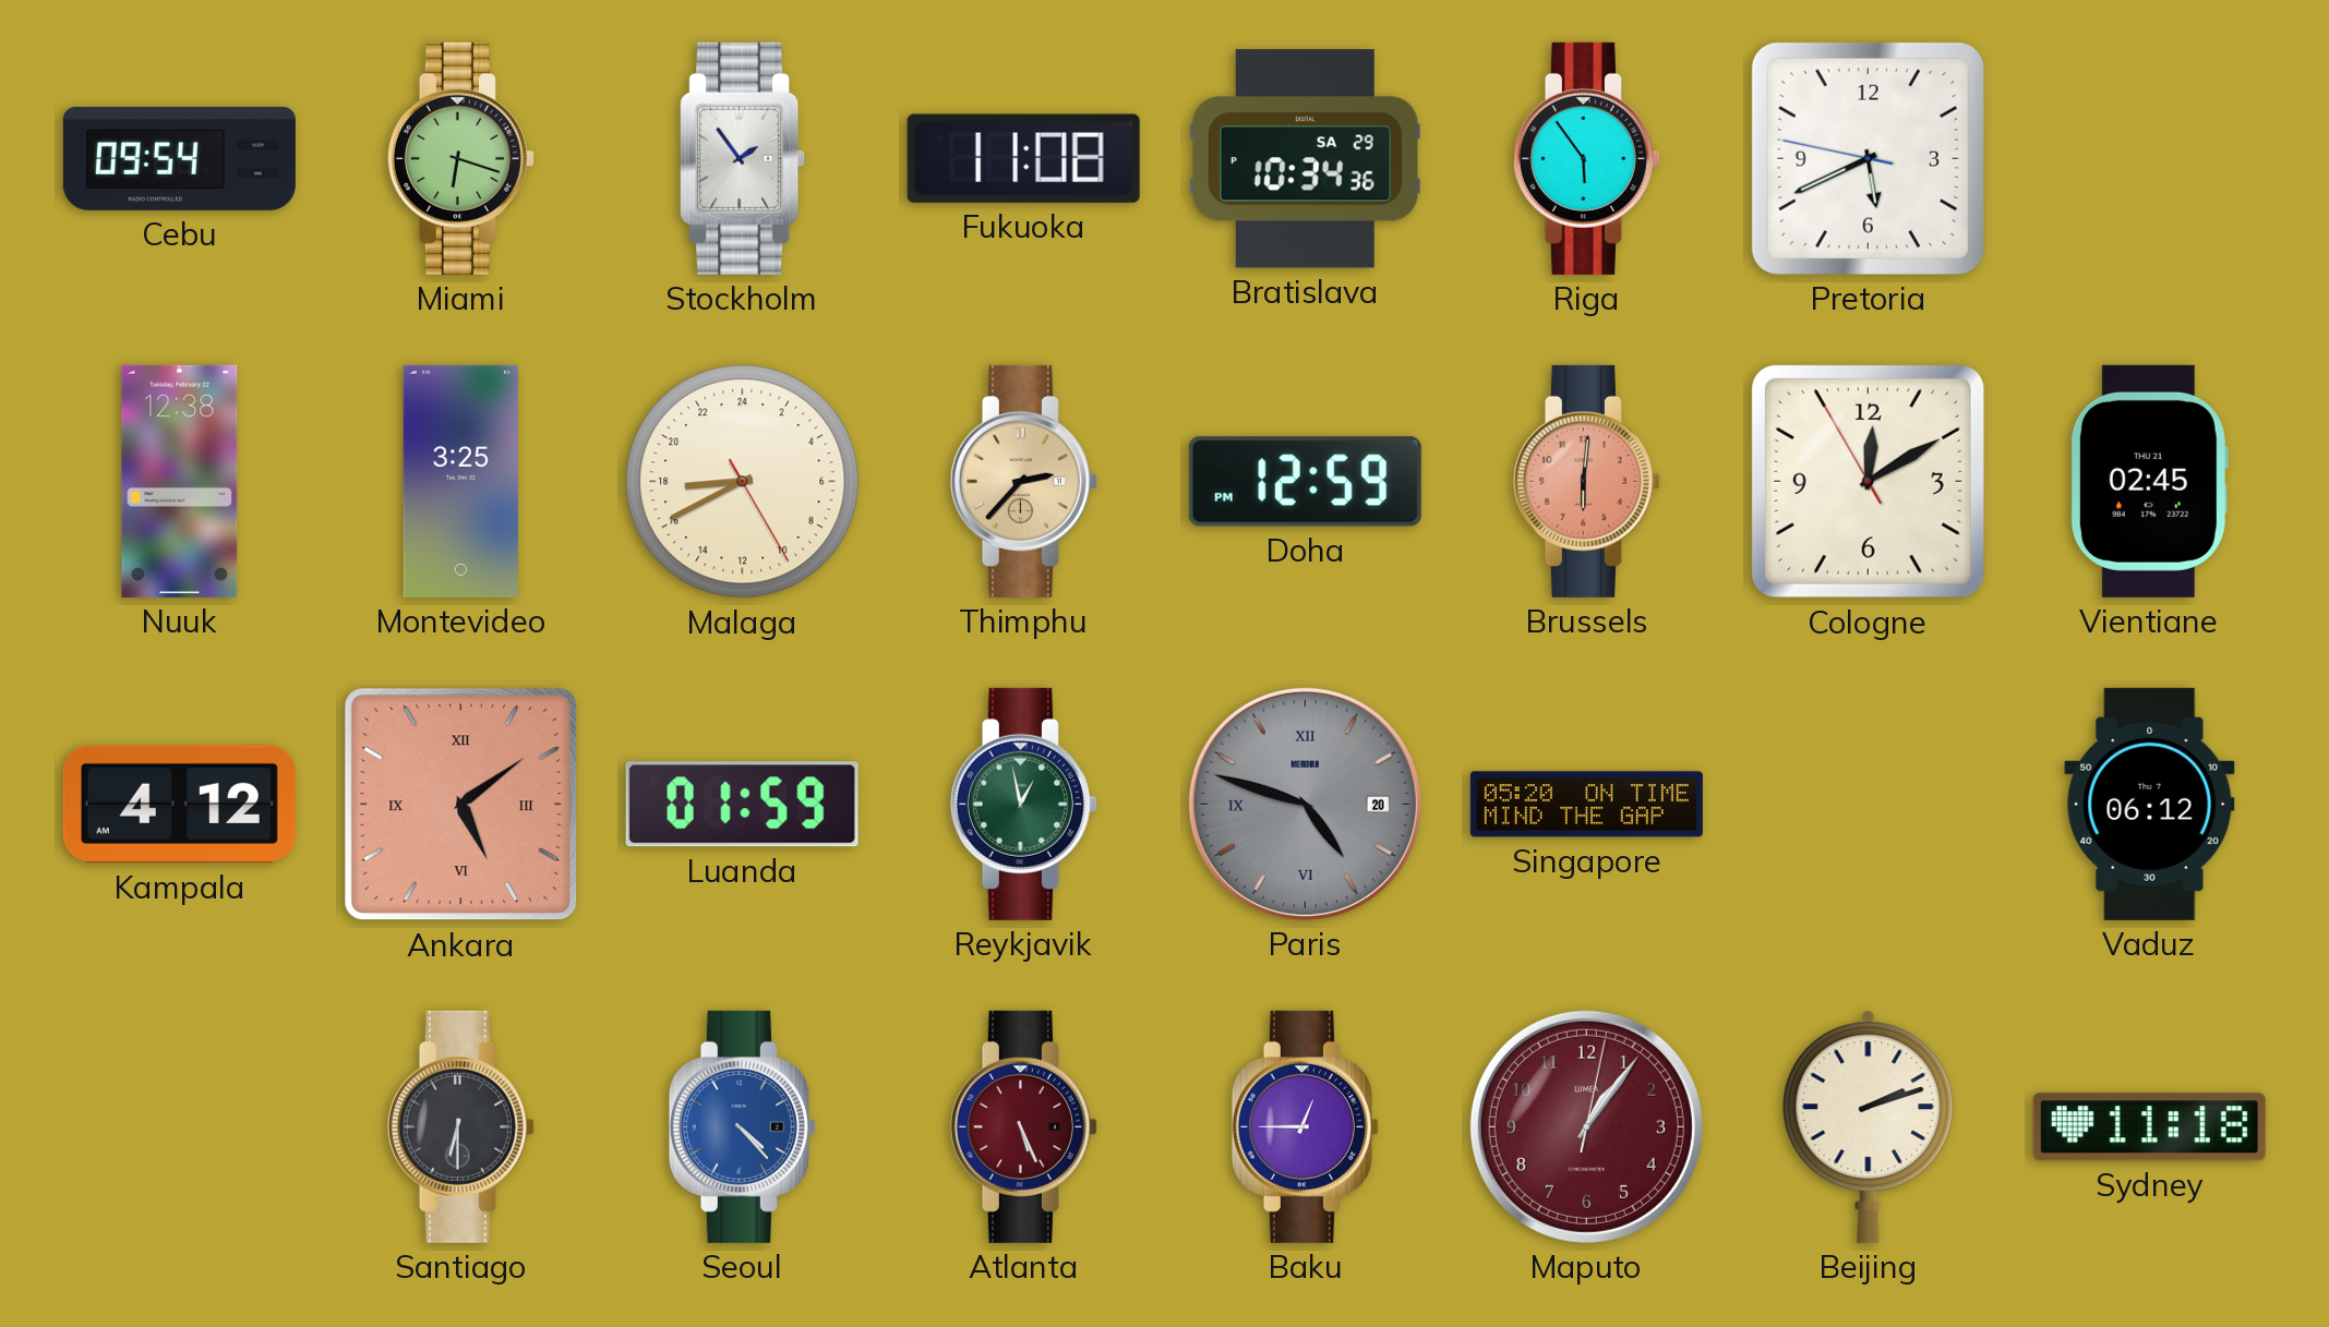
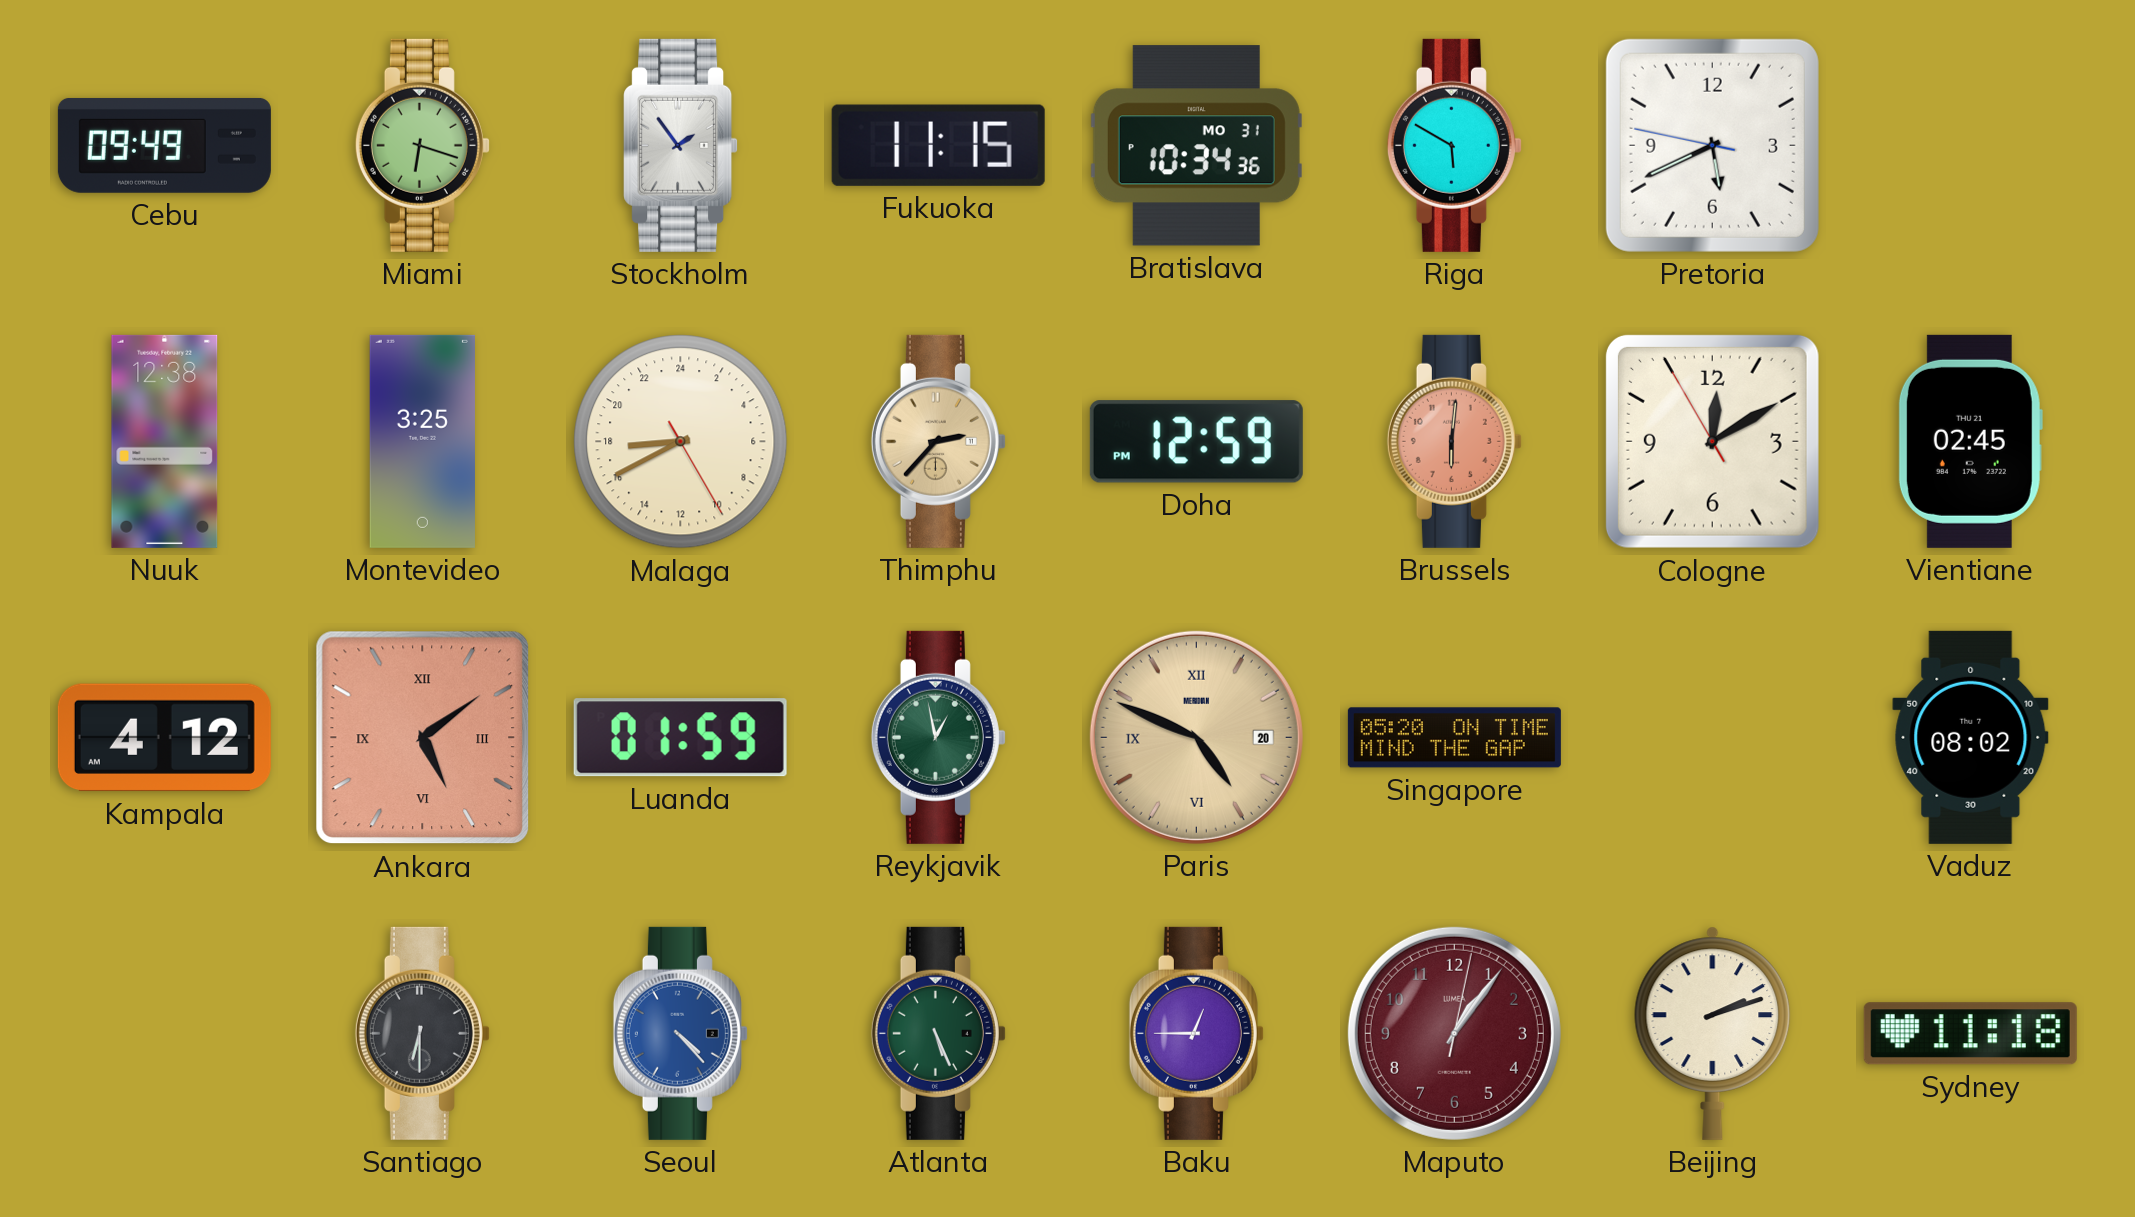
Cebu: 09:54 -> 09:49
Fukuoka: 11:08 -> 11:15
Bratislava date: SA 29 -> MO 31
Riga: 5:54 -> 5:50
Paris: 4:48 -> 4:49
Paris dial: grey -> champagne
Vaduz: 06:12 -> 08:02
Atlanta dial: burgundy -> green
